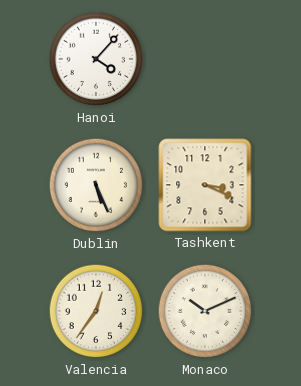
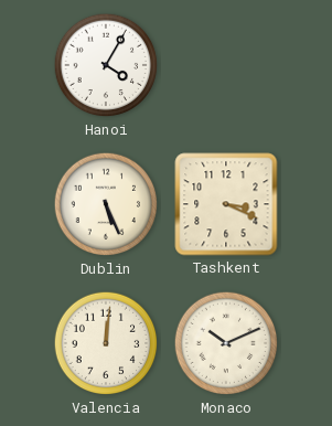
Hanoi: 4:07 -> 4:05
Valencia: 12:36 -> 12:01
